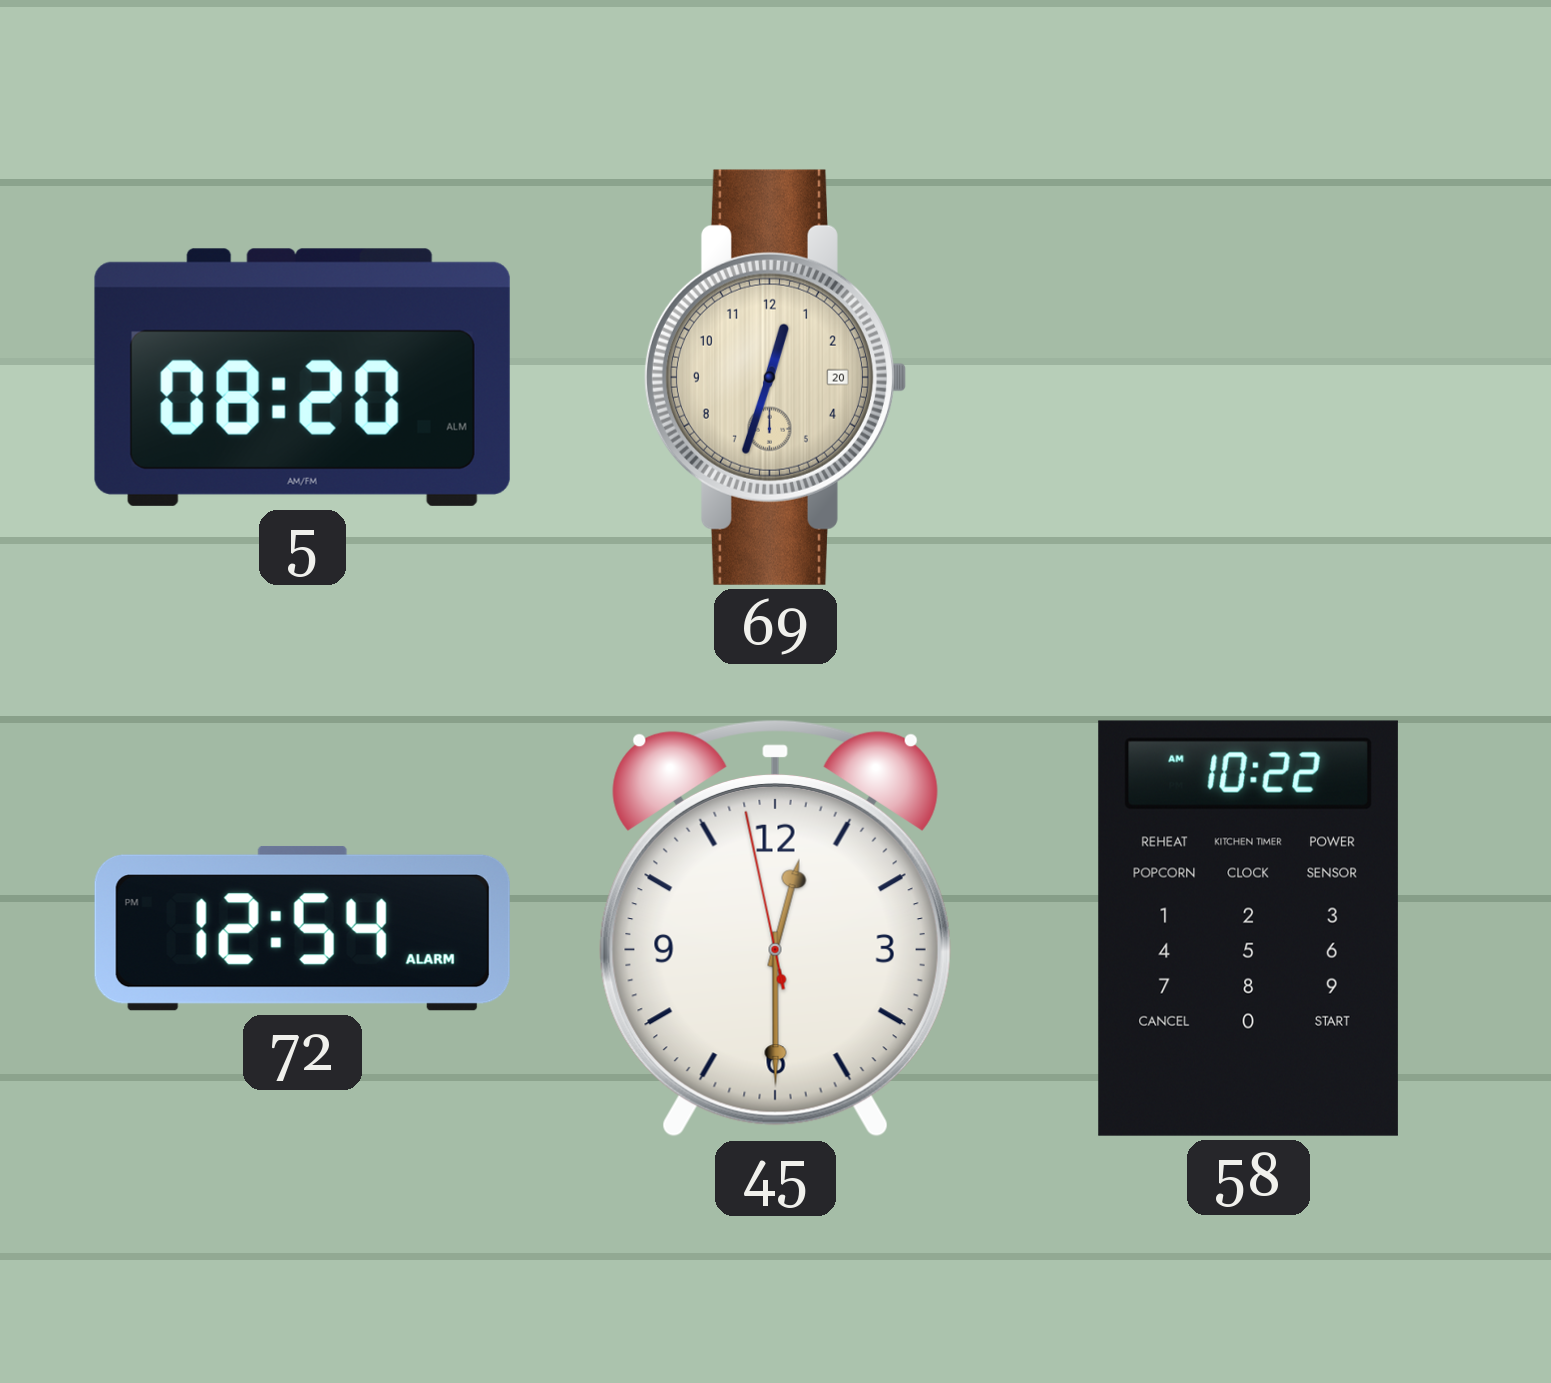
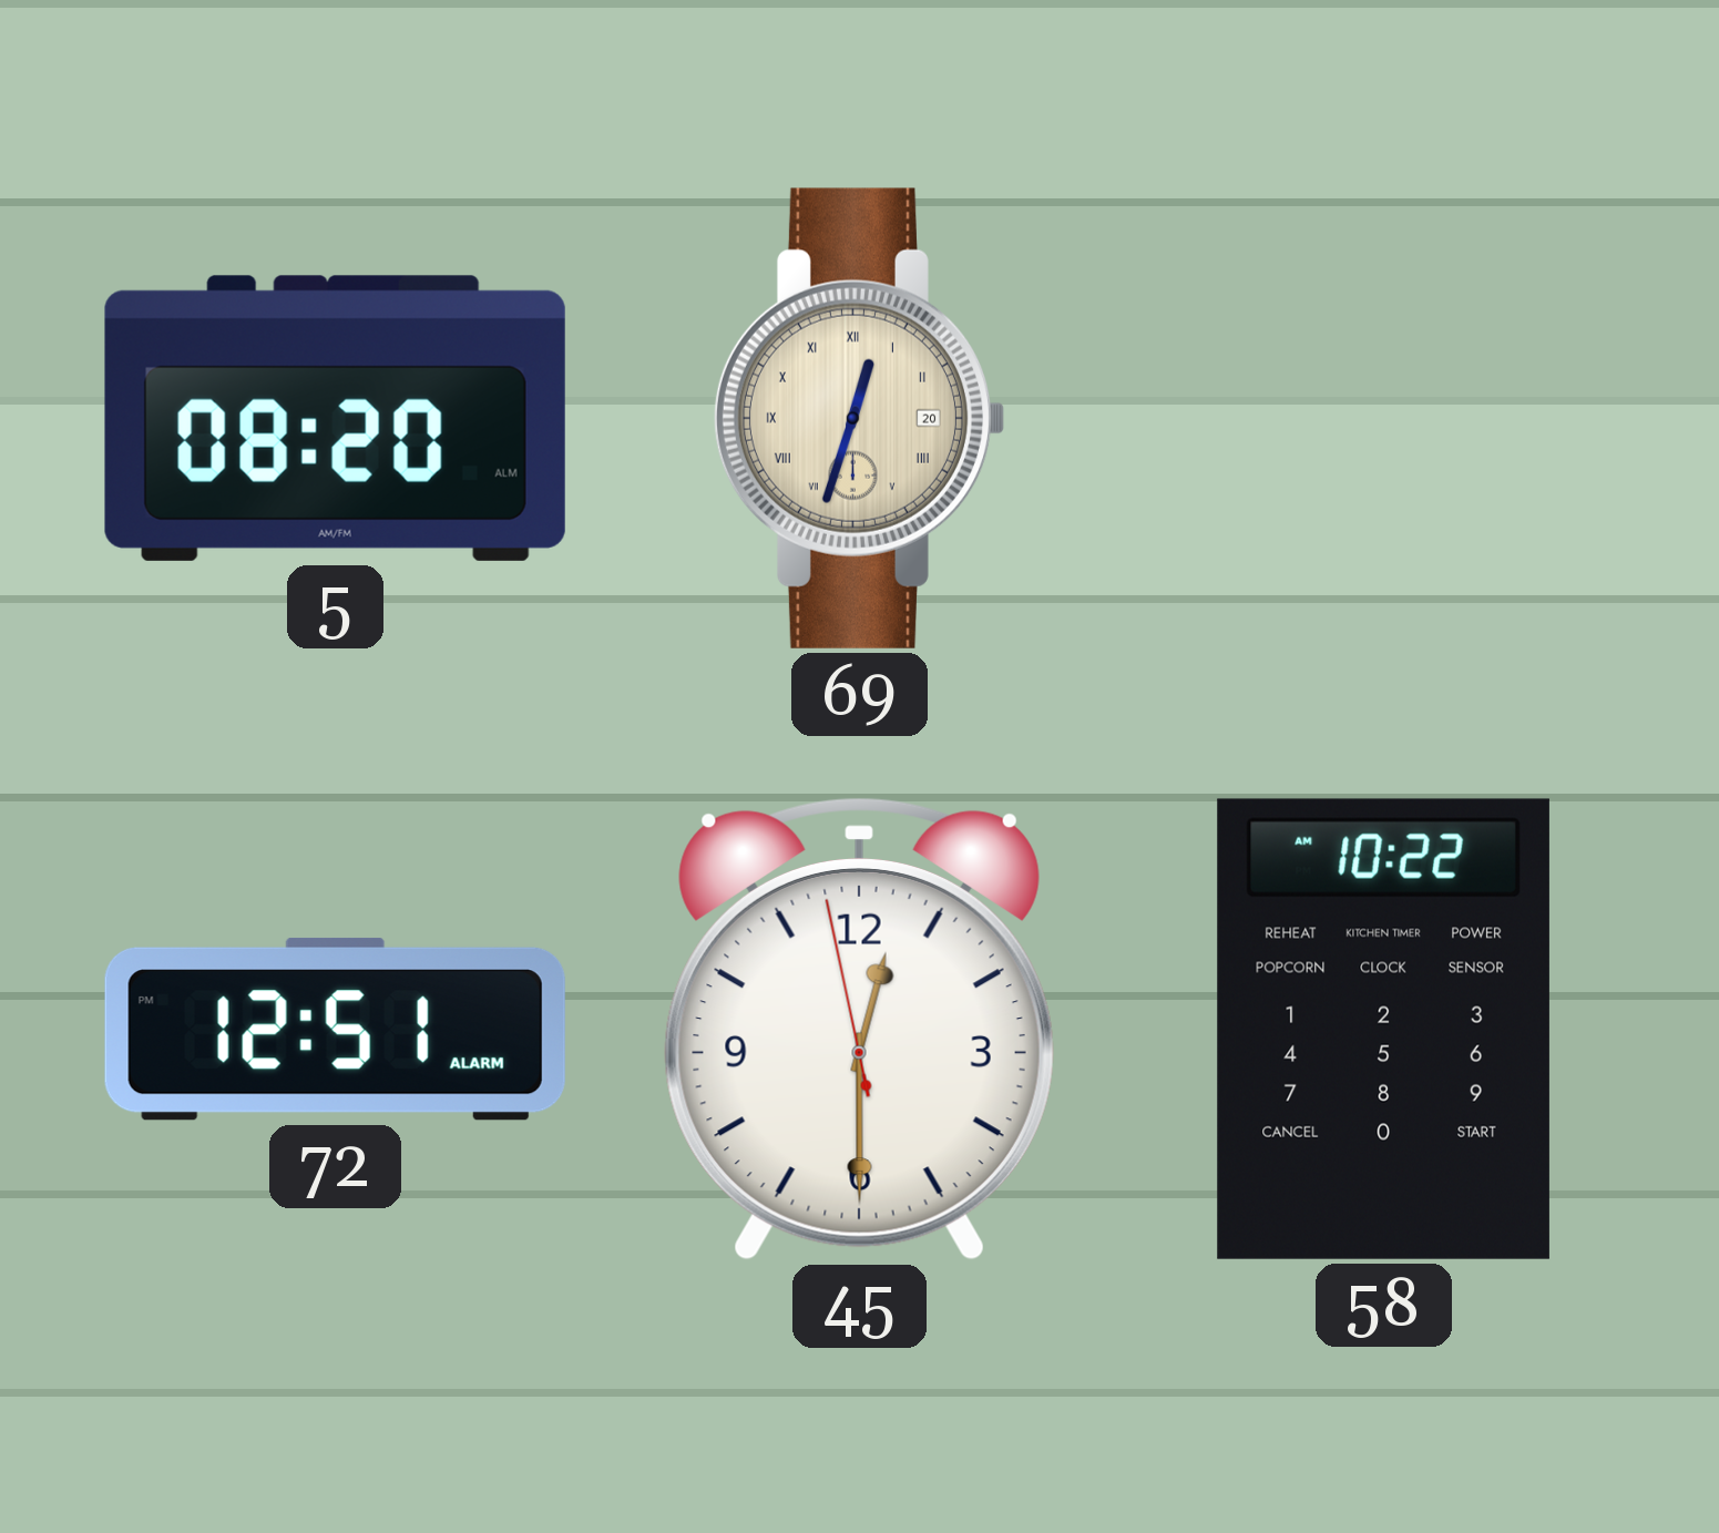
69 numerals: Arabic -> Roman
72: 12:54 -> 12:51
